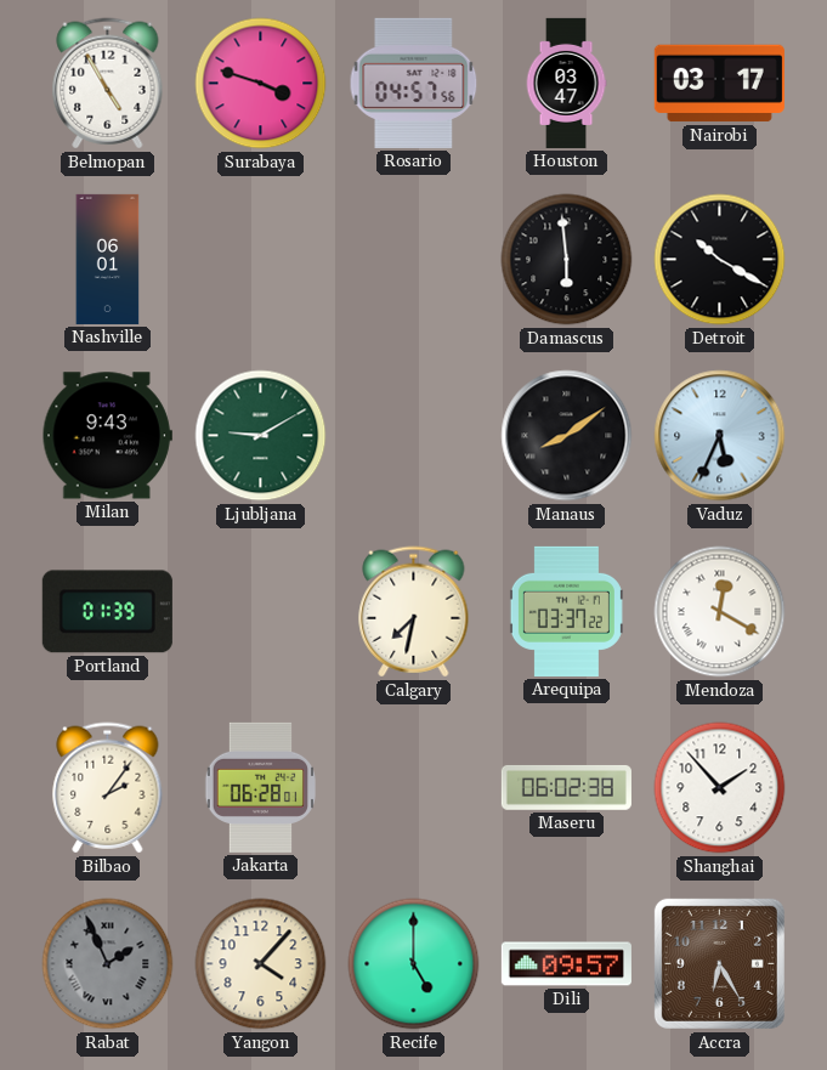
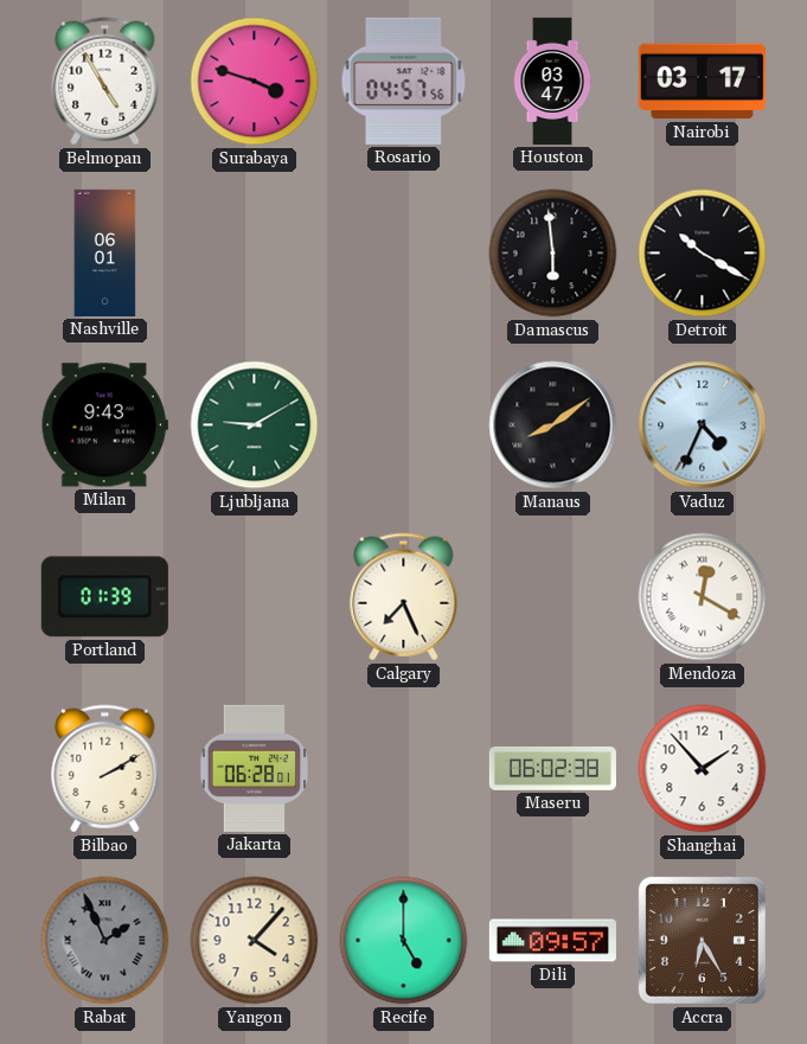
Vaduz: 5:34 -> 4:34
Calgary: 7:32 -> 7:26
Arequipa: 03:37 -> none
Bilbao: 2:06 -> 2:10
